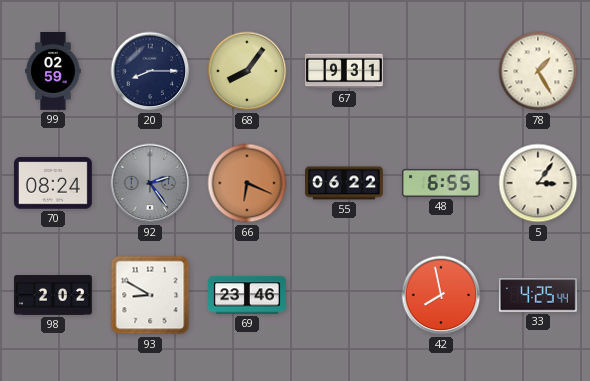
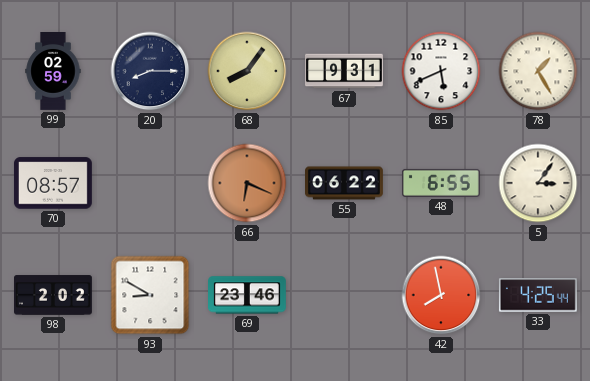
85: none -> 5:41
70: 08:24 -> 08:57
92: 2:24 -> none
